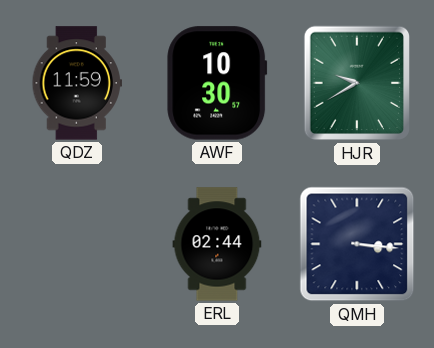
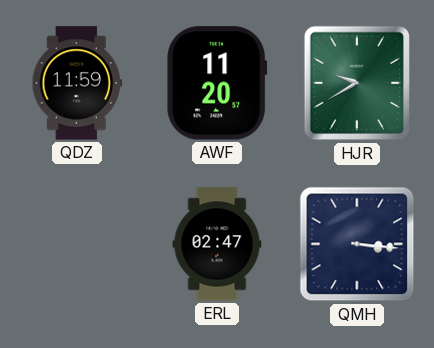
AWF: 10:30 -> 11:20
ERL: 02:44 -> 02:47
